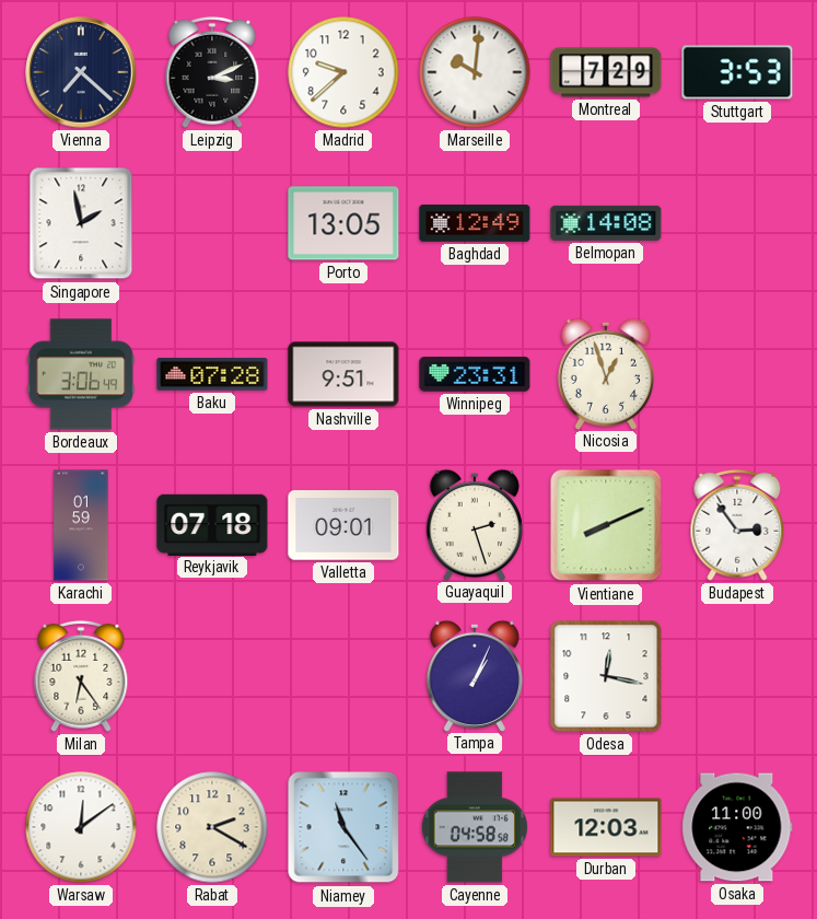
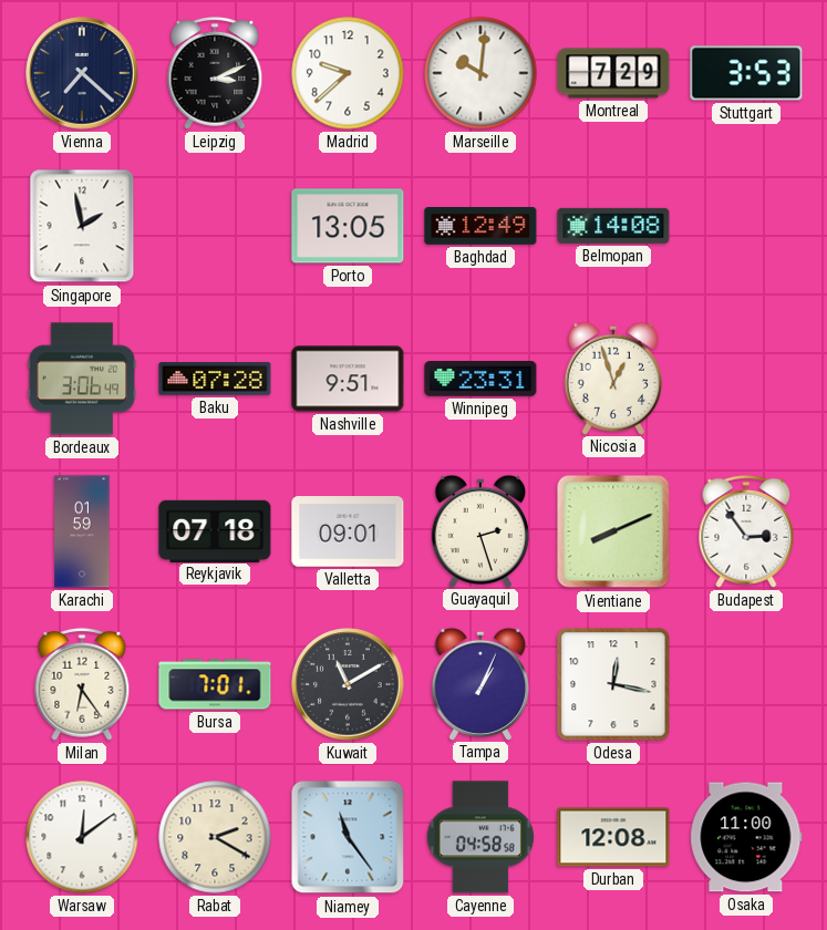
Bursa: none -> 7:01
Kuwait: none -> 11:10
Durban: 12:03 -> 12:08
